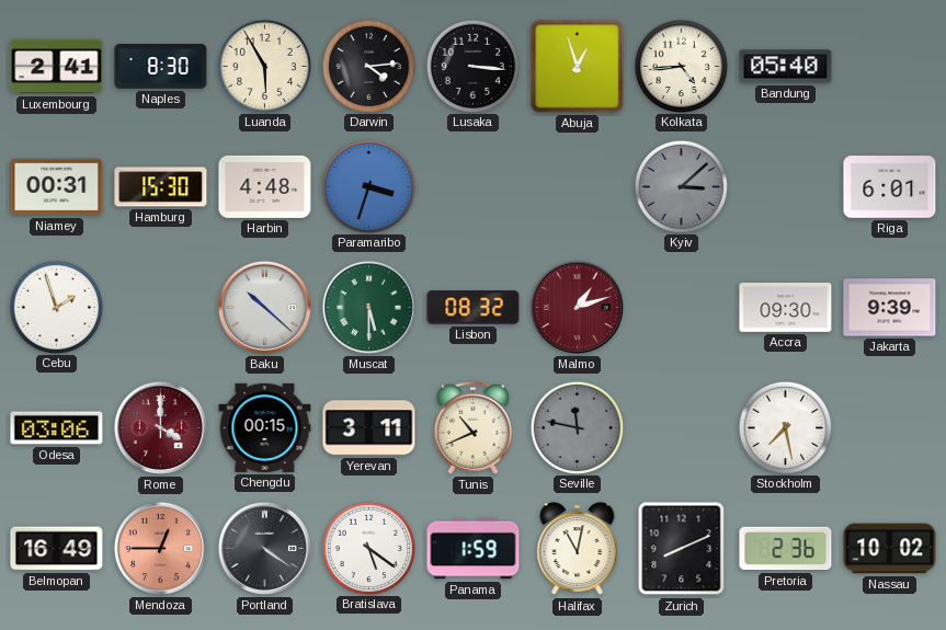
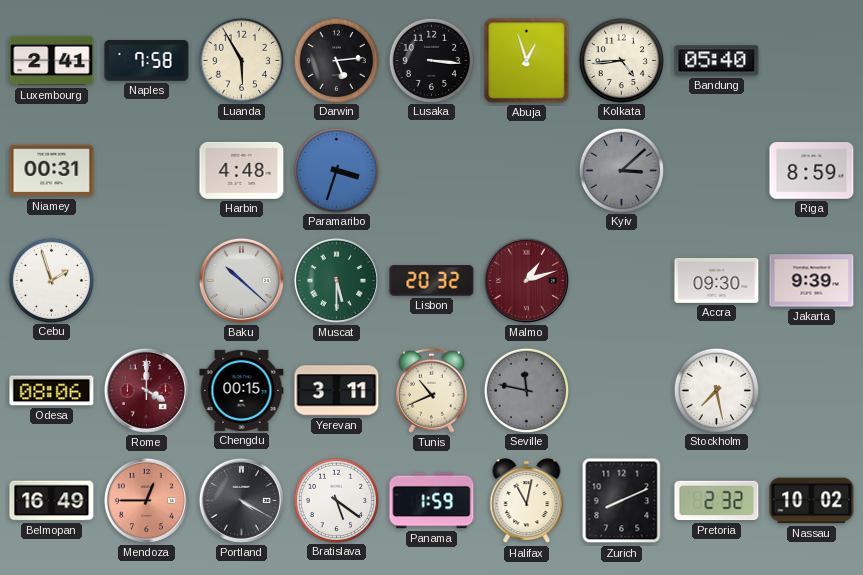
Naples: 8:30 -> 7:58
Darwin: 4:14 -> 5:14
Hamburg: 15:30 -> none
Riga: 6:01 -> 8:59
Lisbon: 08:32 -> 20:32
Odesa: 03:06 -> 08:06
Portland: 4:21 -> 4:20
Pretoria: 2:36 -> 2:32
